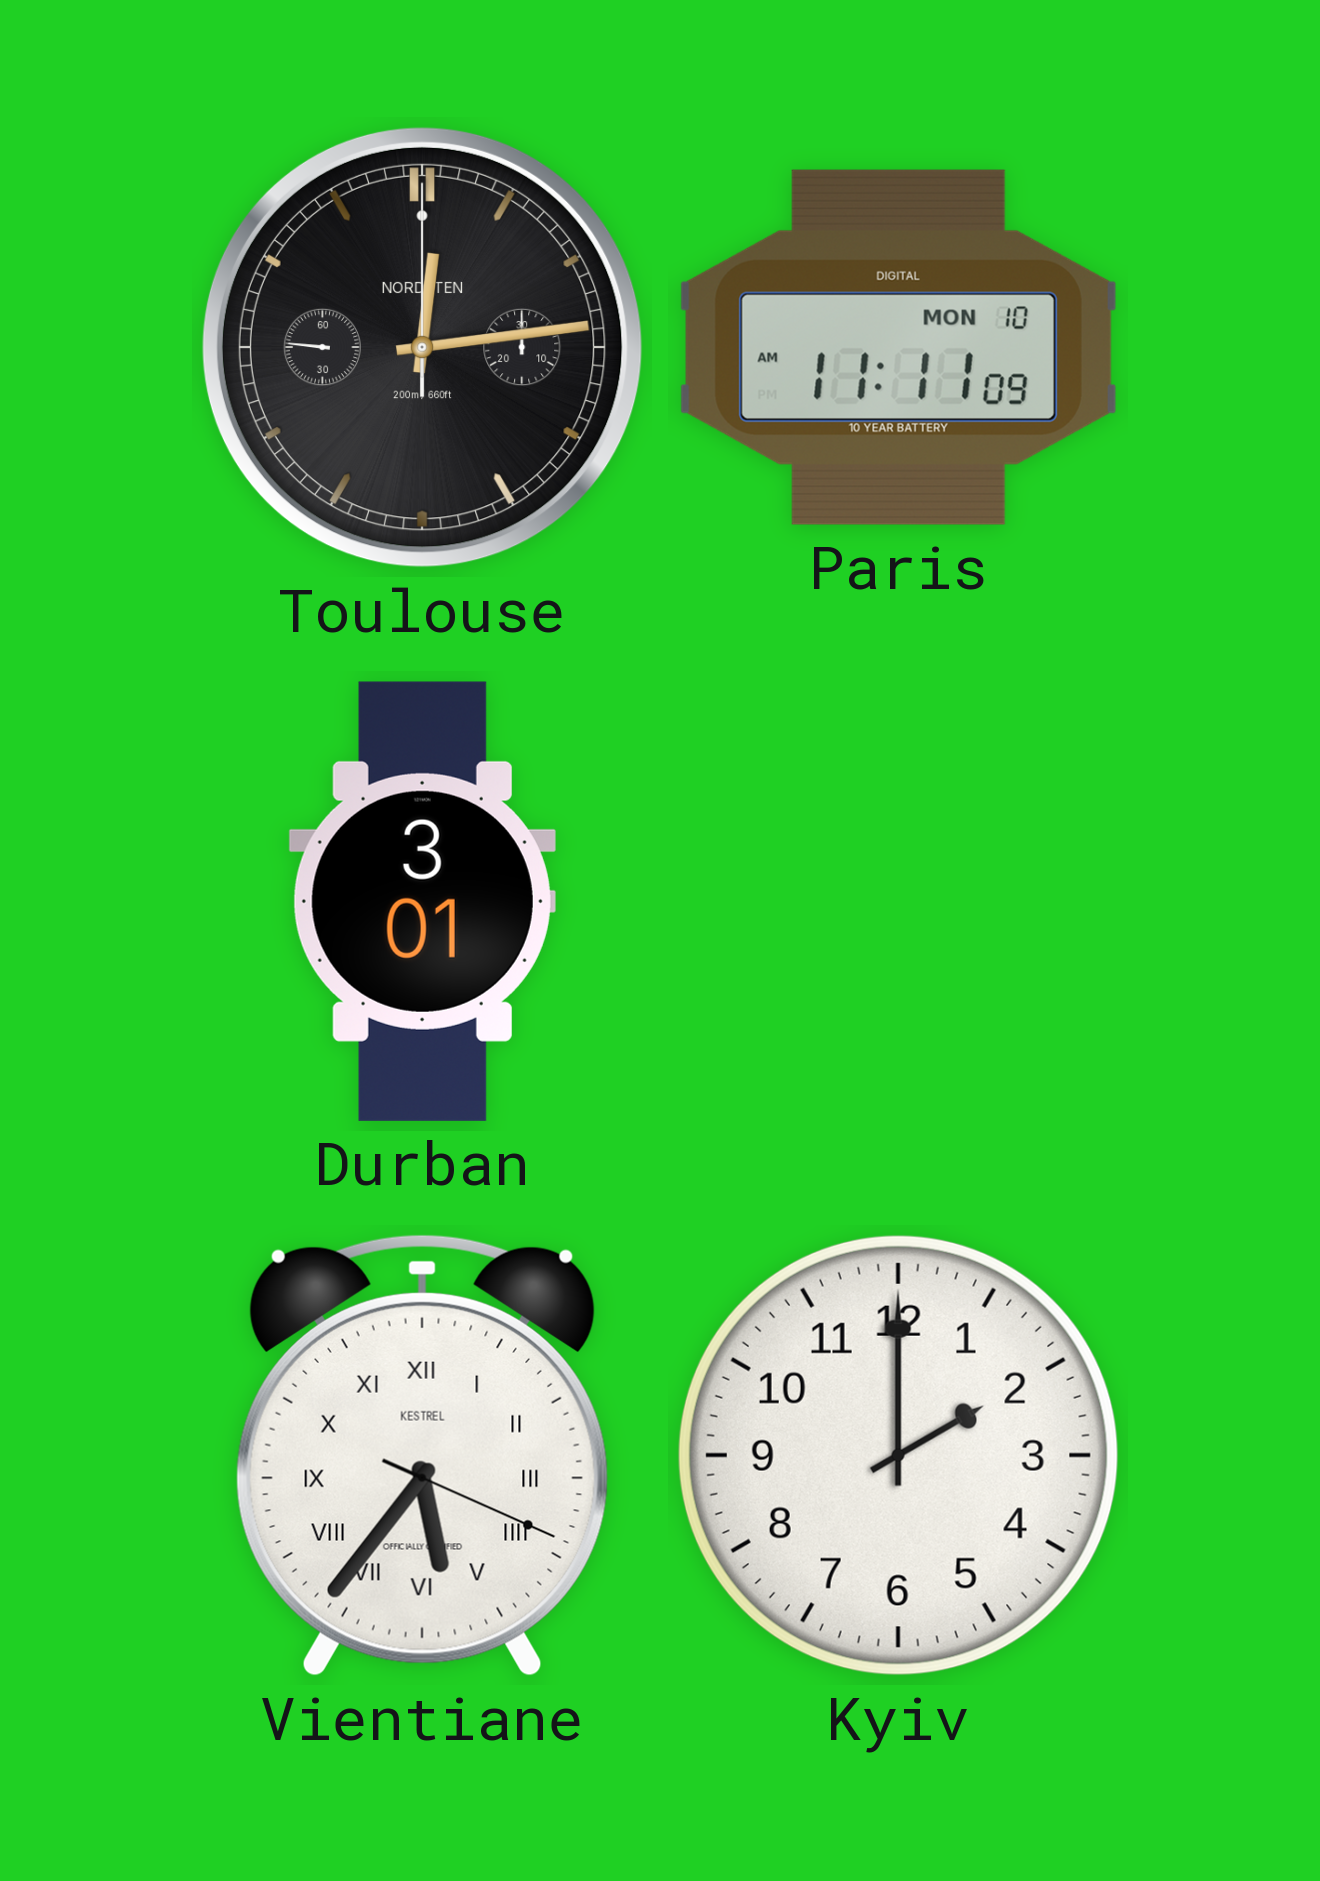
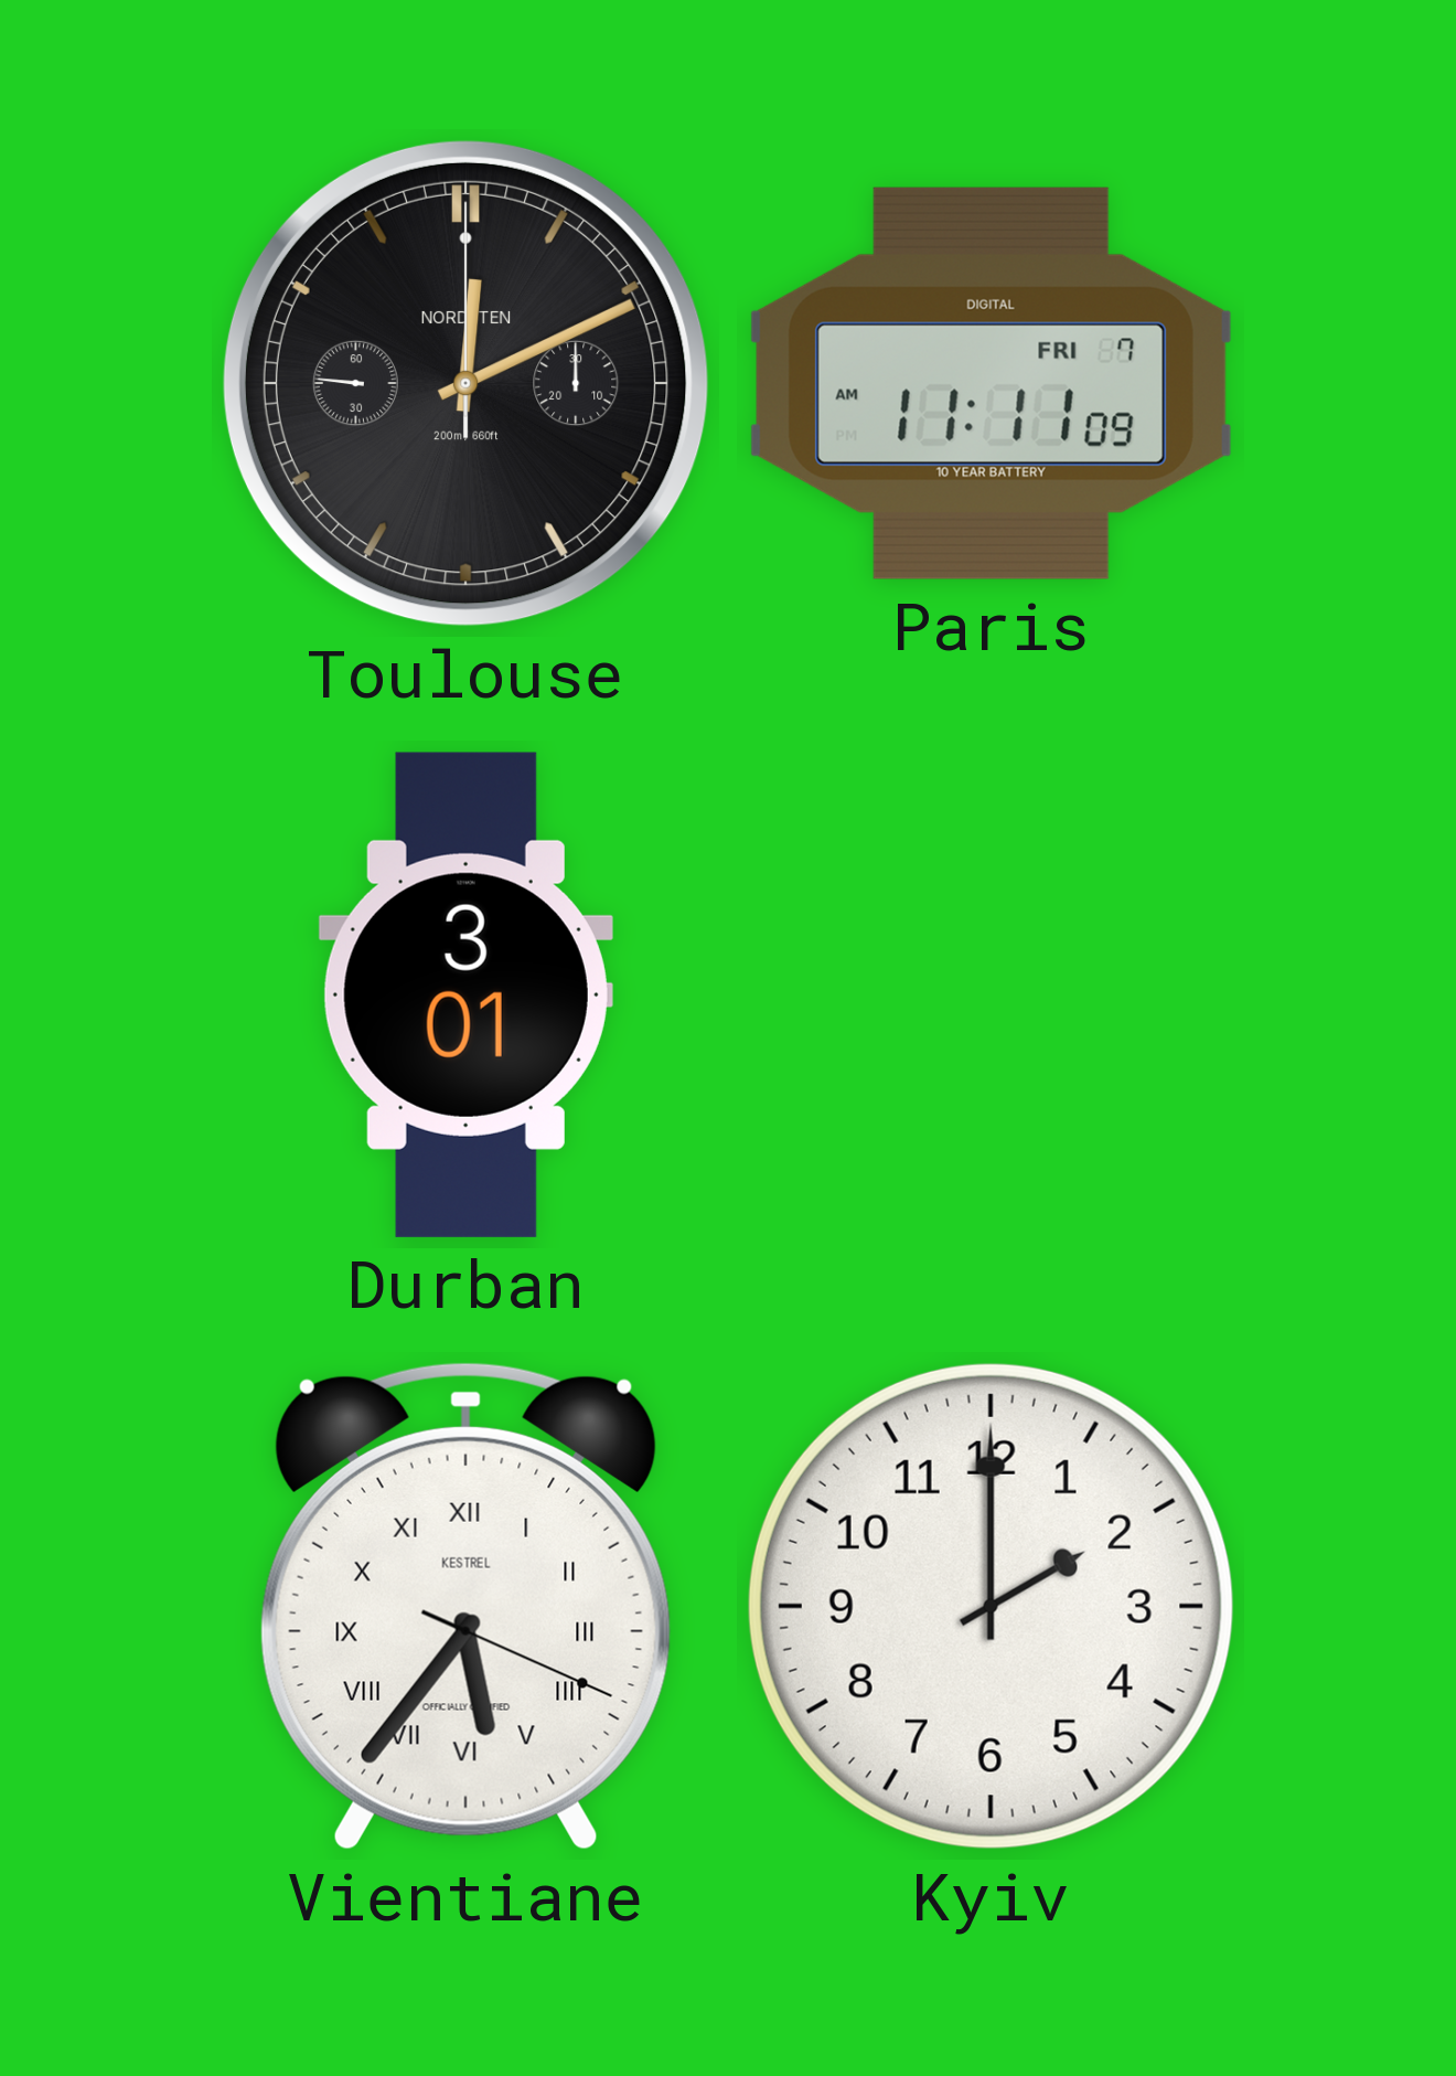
Toulouse: 12:13 -> 12:10
Paris date: MON 10 -> FRI 7
